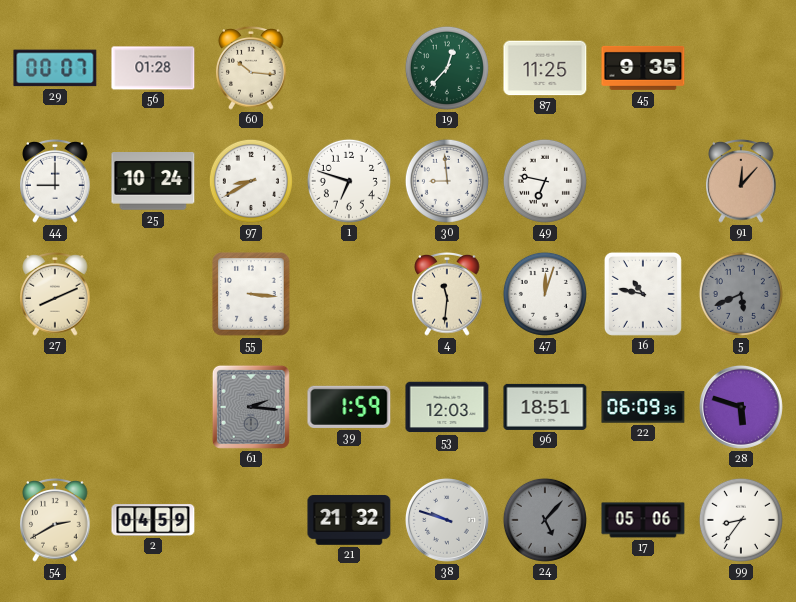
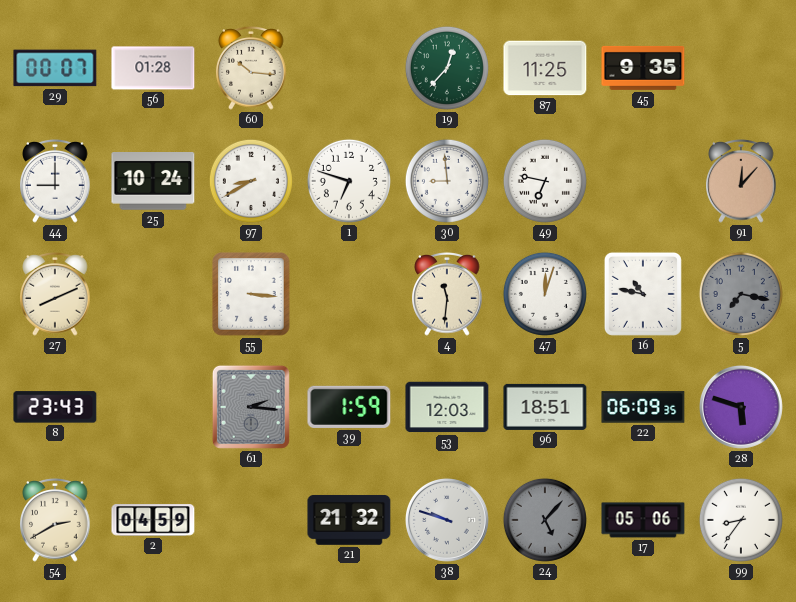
5: 5:41 -> 7:17
8: none -> 23:43
